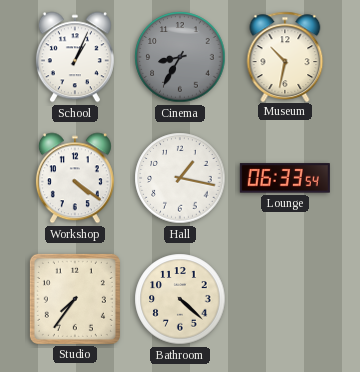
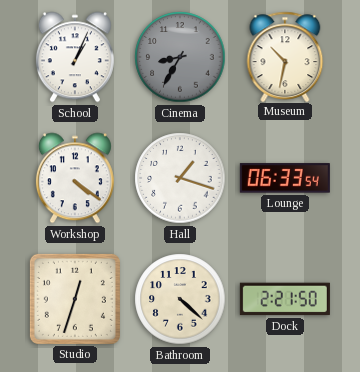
Hall: 1:17 -> 1:18
Studio: 7:36 -> 12:33
Dock: none -> 2:21
